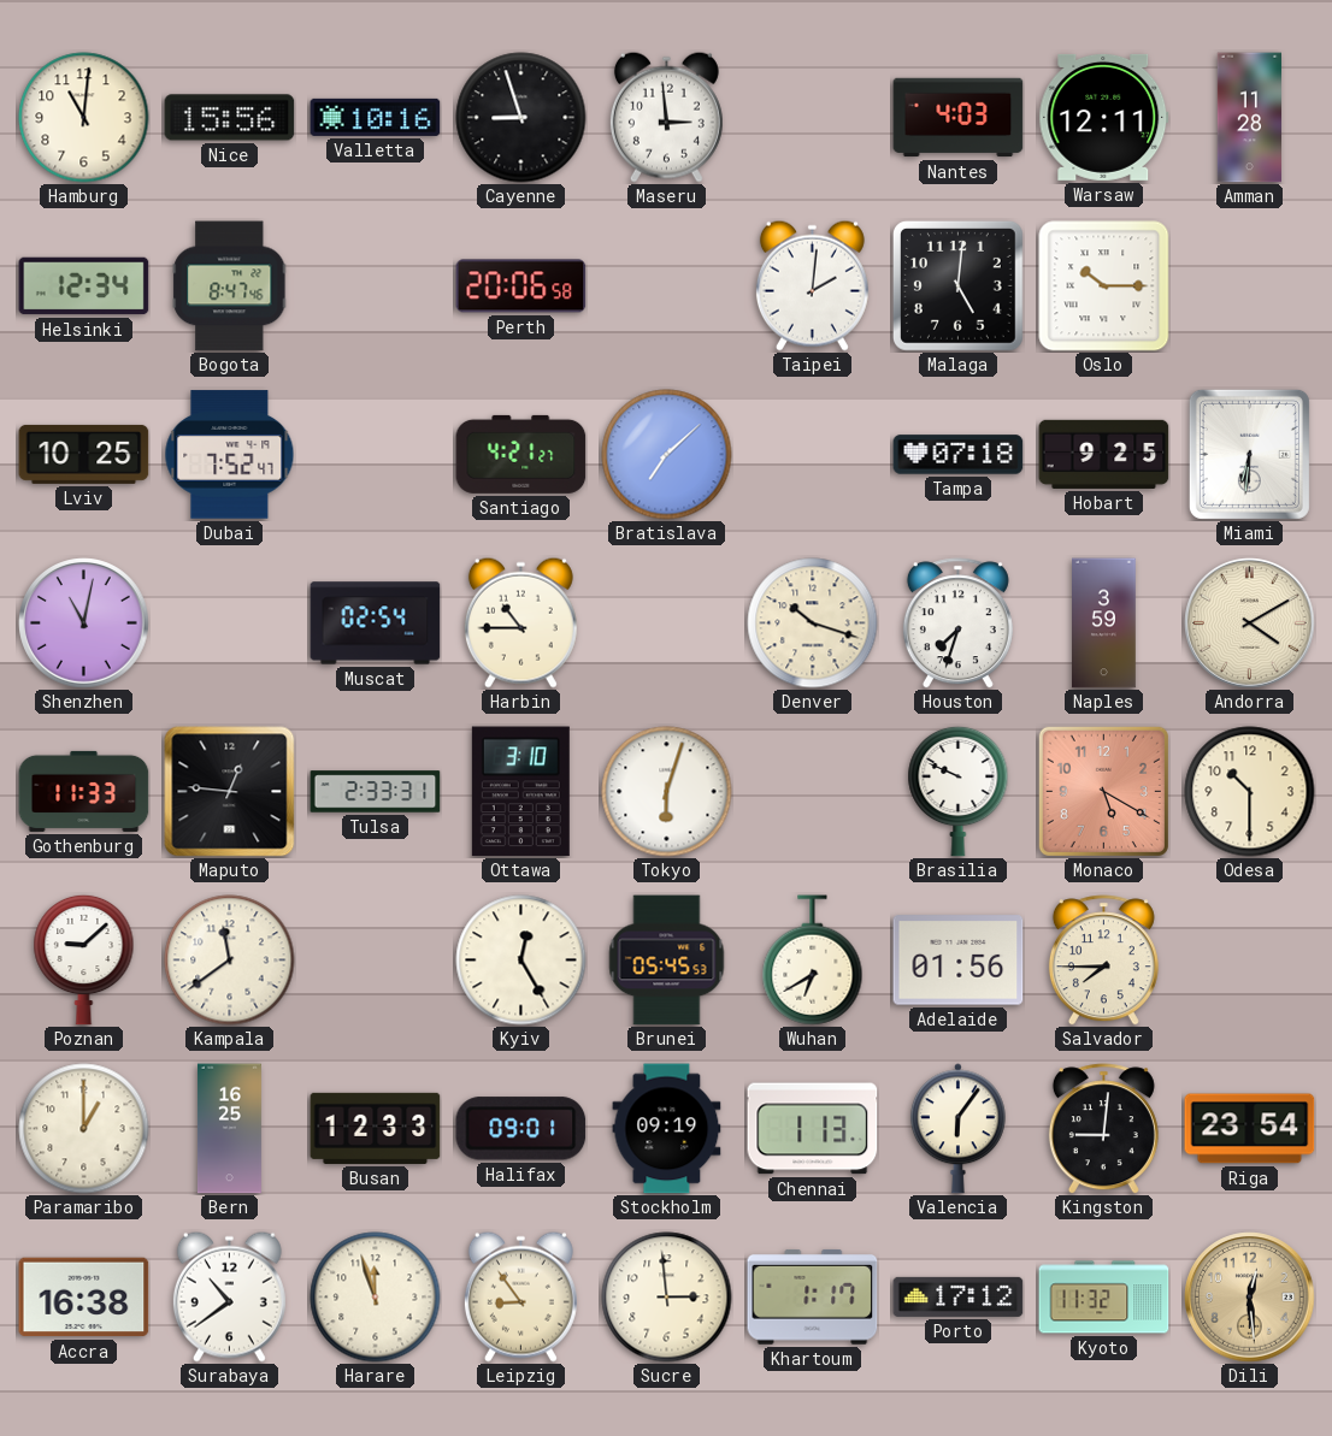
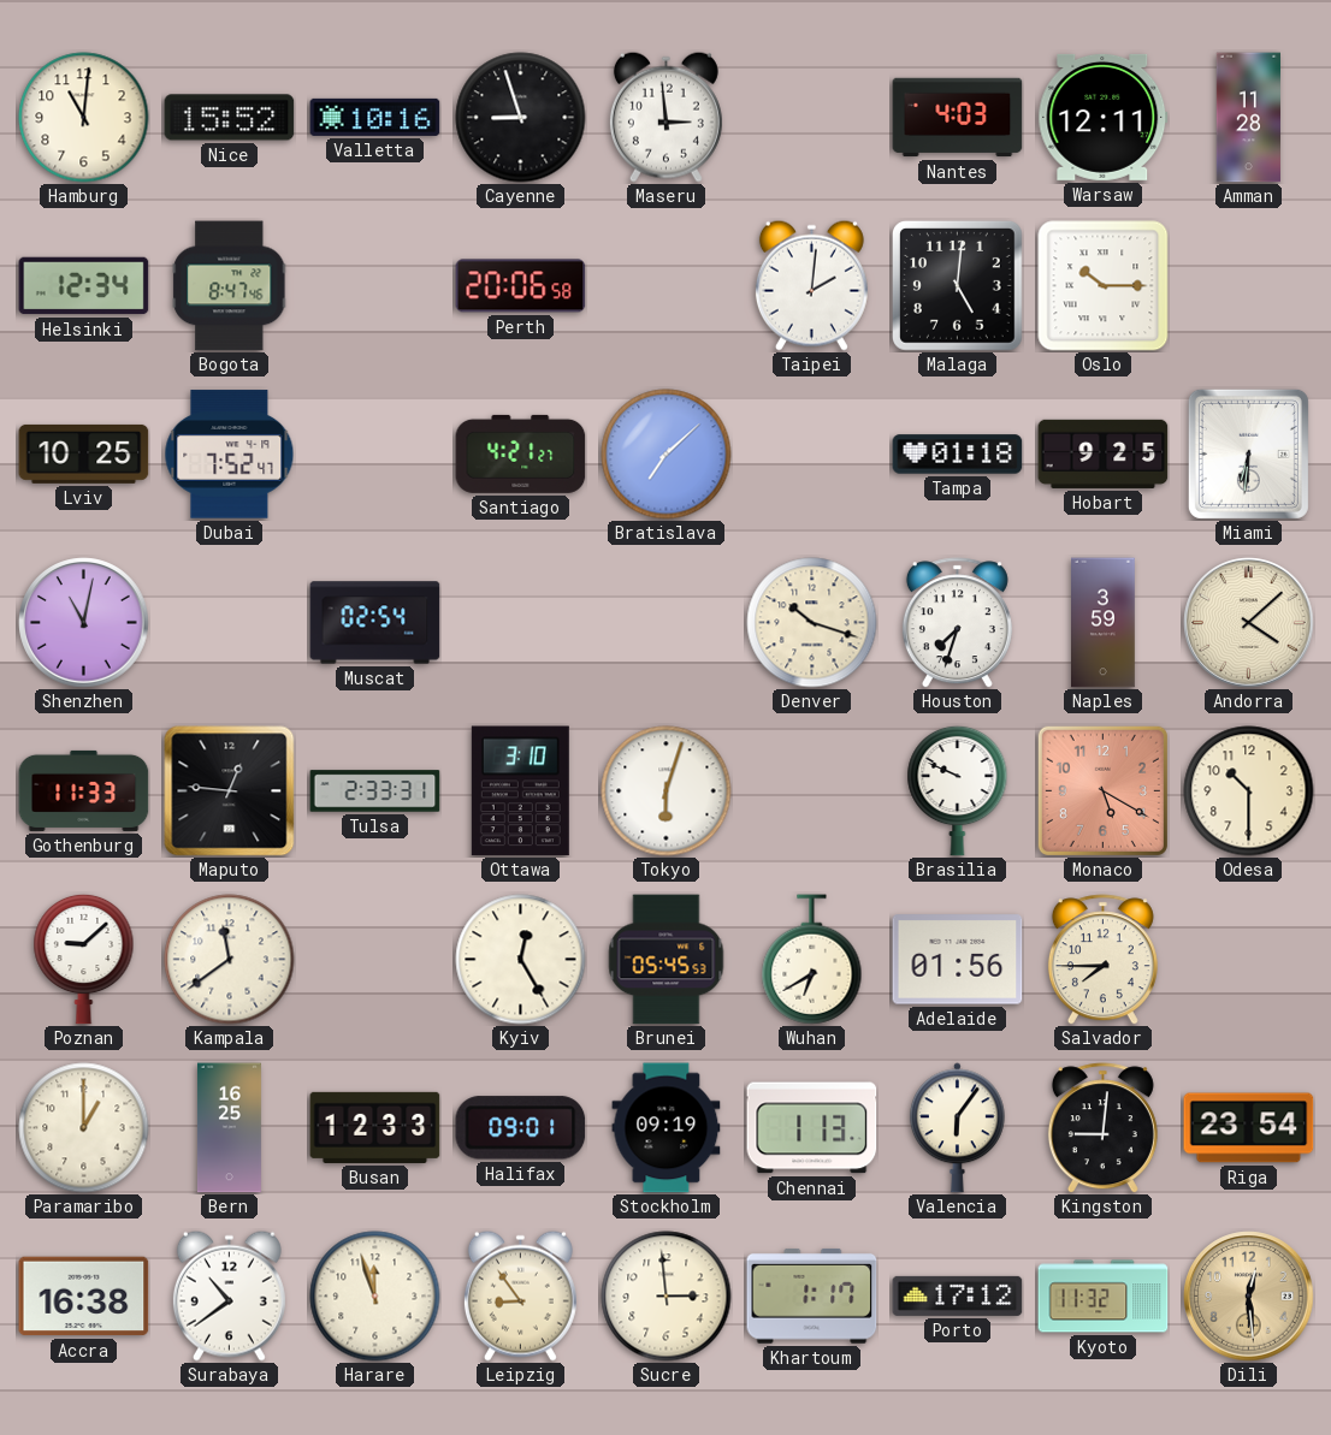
Nice: 15:56 -> 15:52
Tampa: 07:18 -> 01:18
Harbin: 10:45 -> none
Andorra: 4:10 -> 4:08
